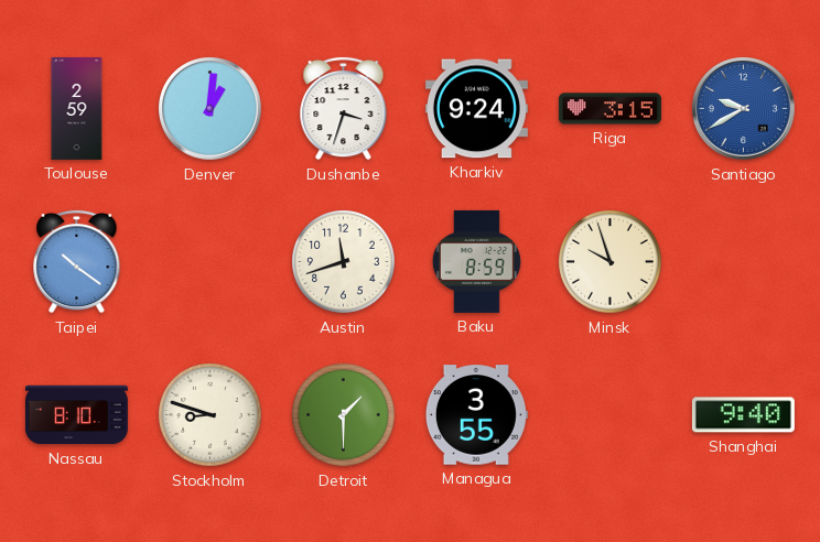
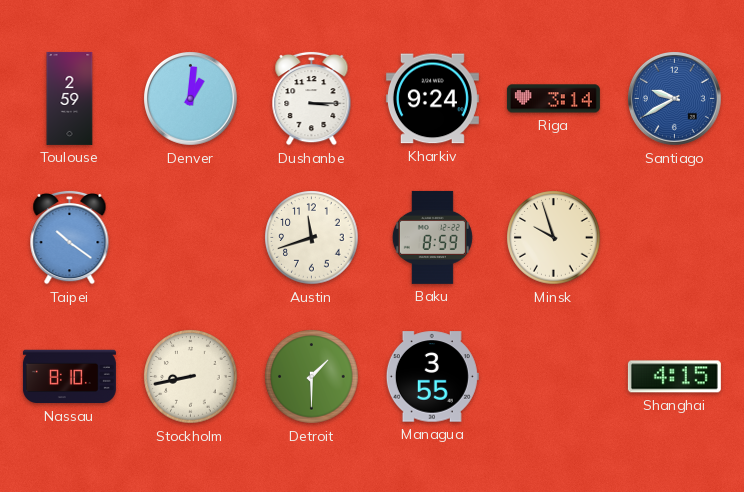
Dushanbe: 3:33 -> 3:15
Riga: 3:15 -> 3:14
Stockholm: 8:48 -> 8:43
Shanghai: 9:40 -> 4:15
